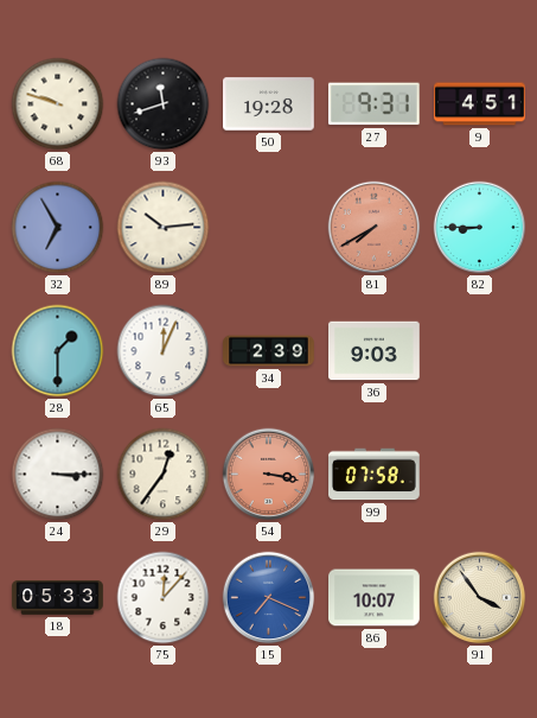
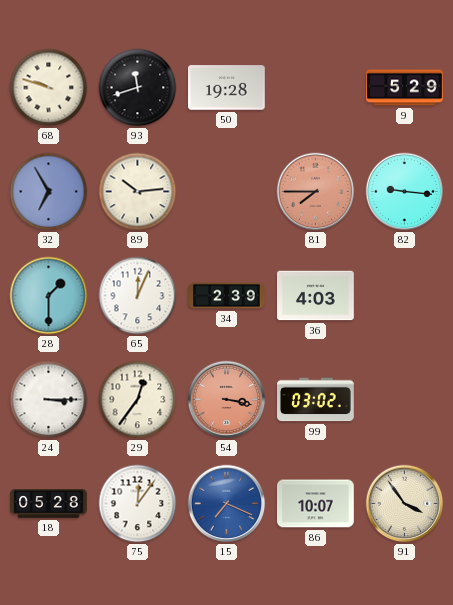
27: 9:31 -> none
9: 4:51 -> 5:29
81: 7:40 -> 7:45
82: 8:45 -> 9:16
36: 9:03 -> 4:03
99: 07:58 -> 03:02
18: 05:33 -> 05:28
75: 12:07 -> 12:06
